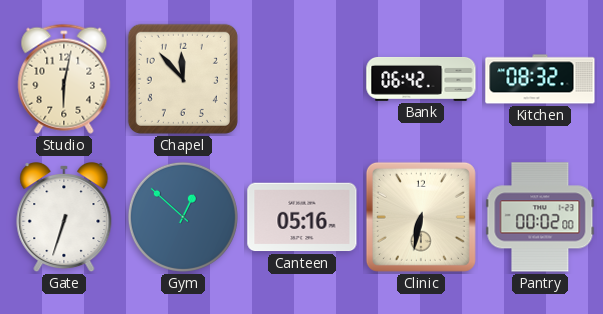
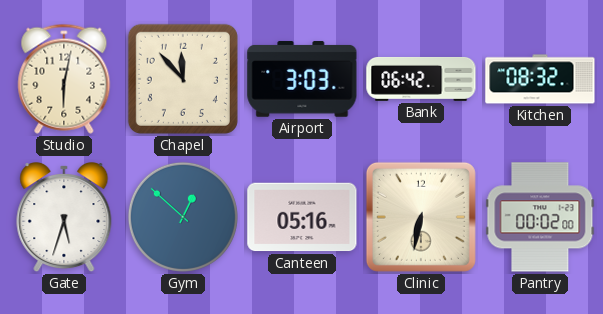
Airport: none -> 3:03
Gate: 6:33 -> 5:33
